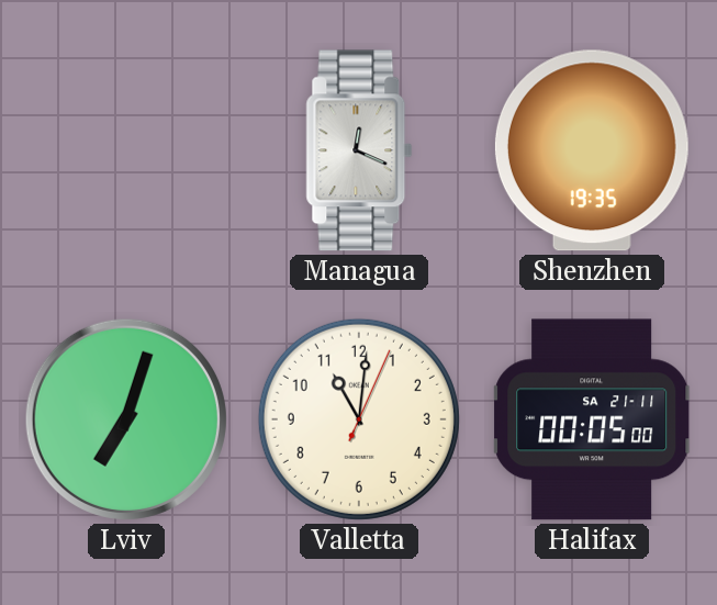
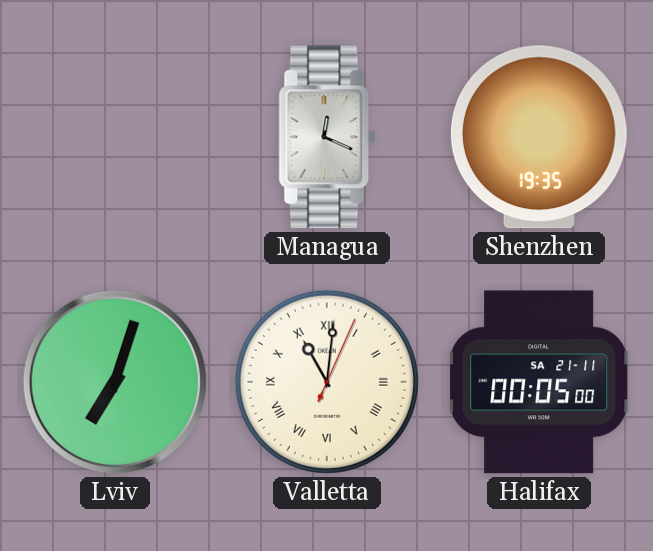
Valletta numerals: Arabic -> Roman
